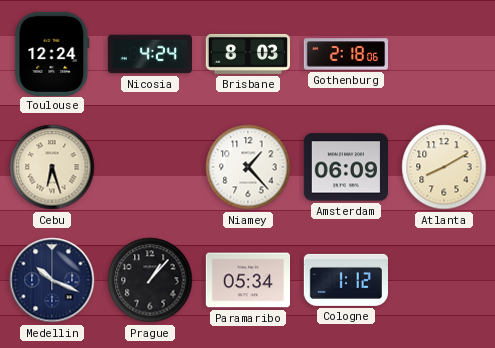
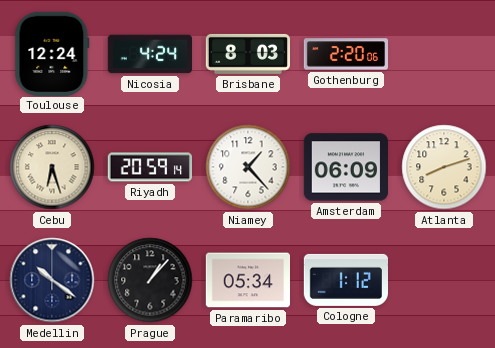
Gothenburg: 2:18 -> 2:20
Riyadh: none -> 20:59
Atlanta: 8:10 -> 8:12
Medellin: 10:19 -> 10:21
